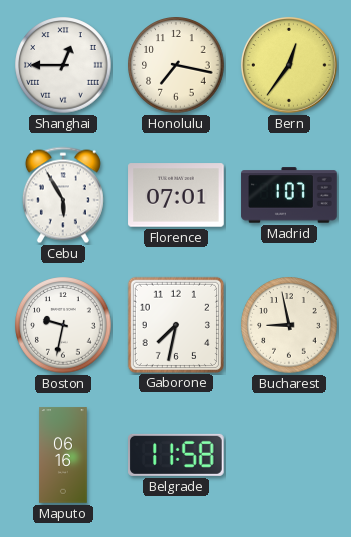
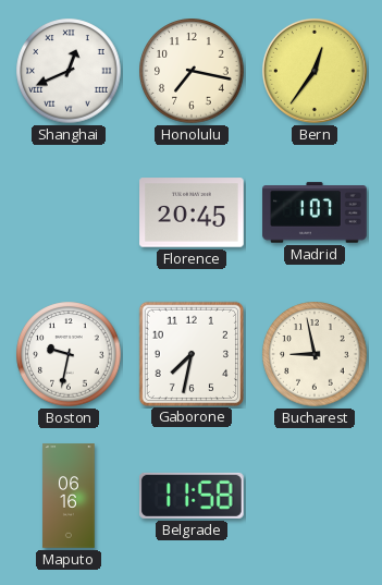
Shanghai: 12:45 -> 12:41
Cebu: 5:55 -> none
Florence: 07:01 -> 20:45
